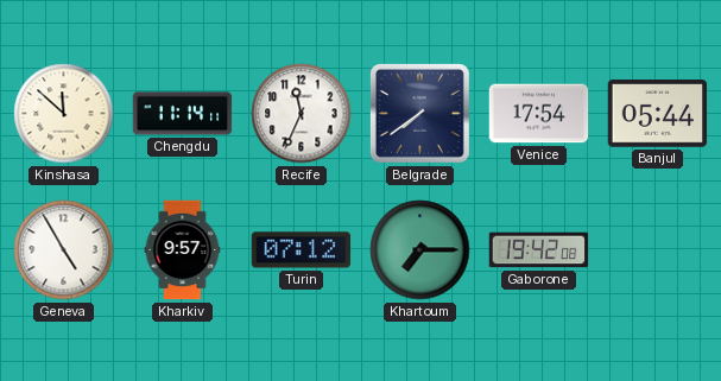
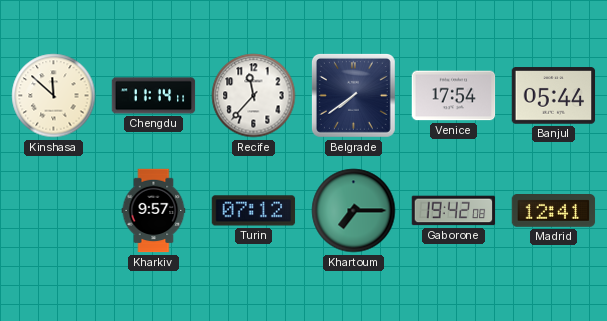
Recife: 11:34 -> 11:37
Geneva: 4:55 -> none
Madrid: none -> 12:41
